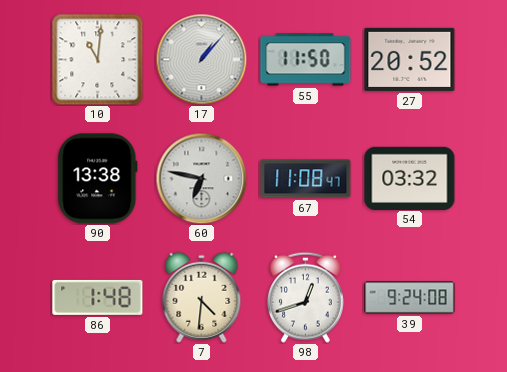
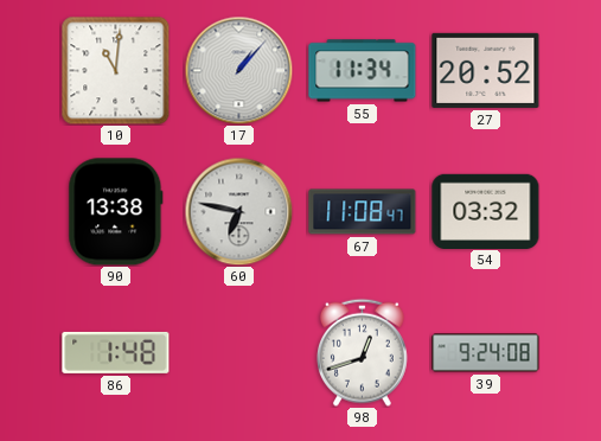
55: 11:50 -> 11:34
7: 4:31 -> none
